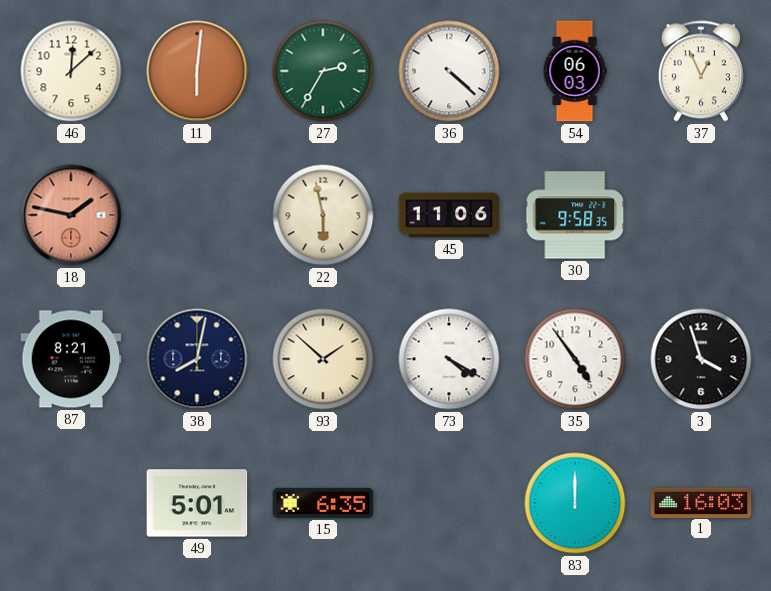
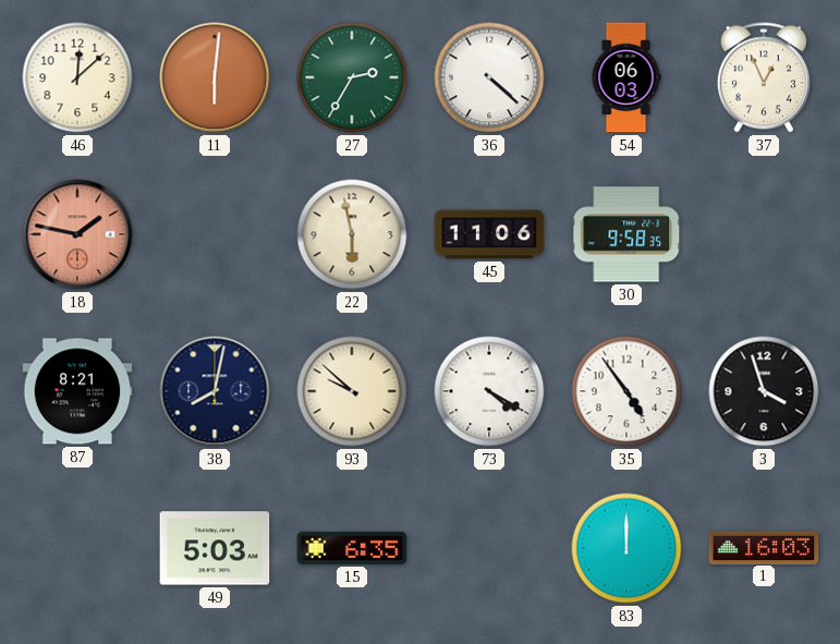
93: 1:52 -> 9:52
49: 5:01 -> 5:03
